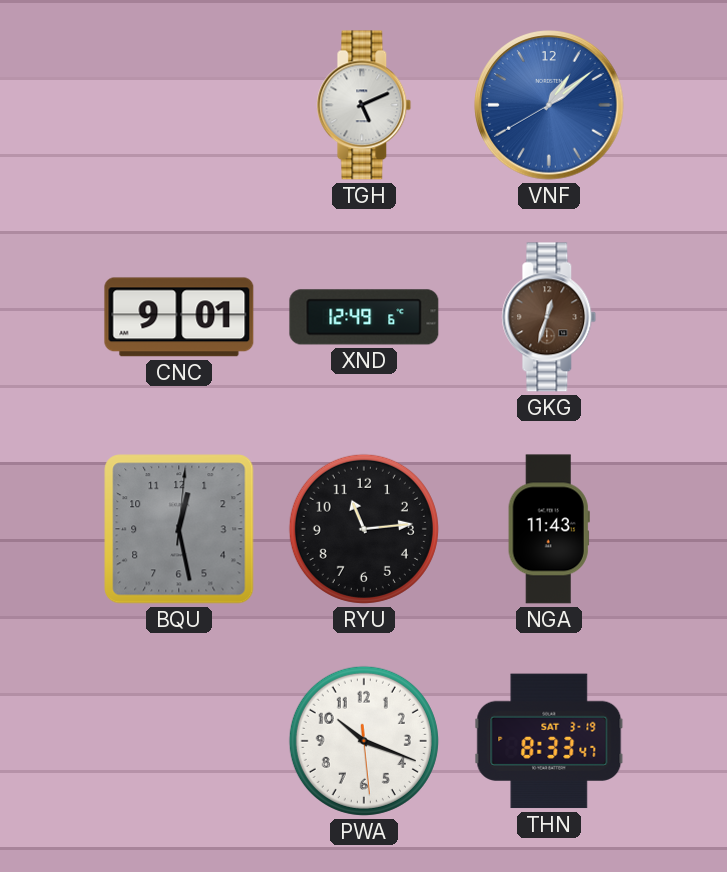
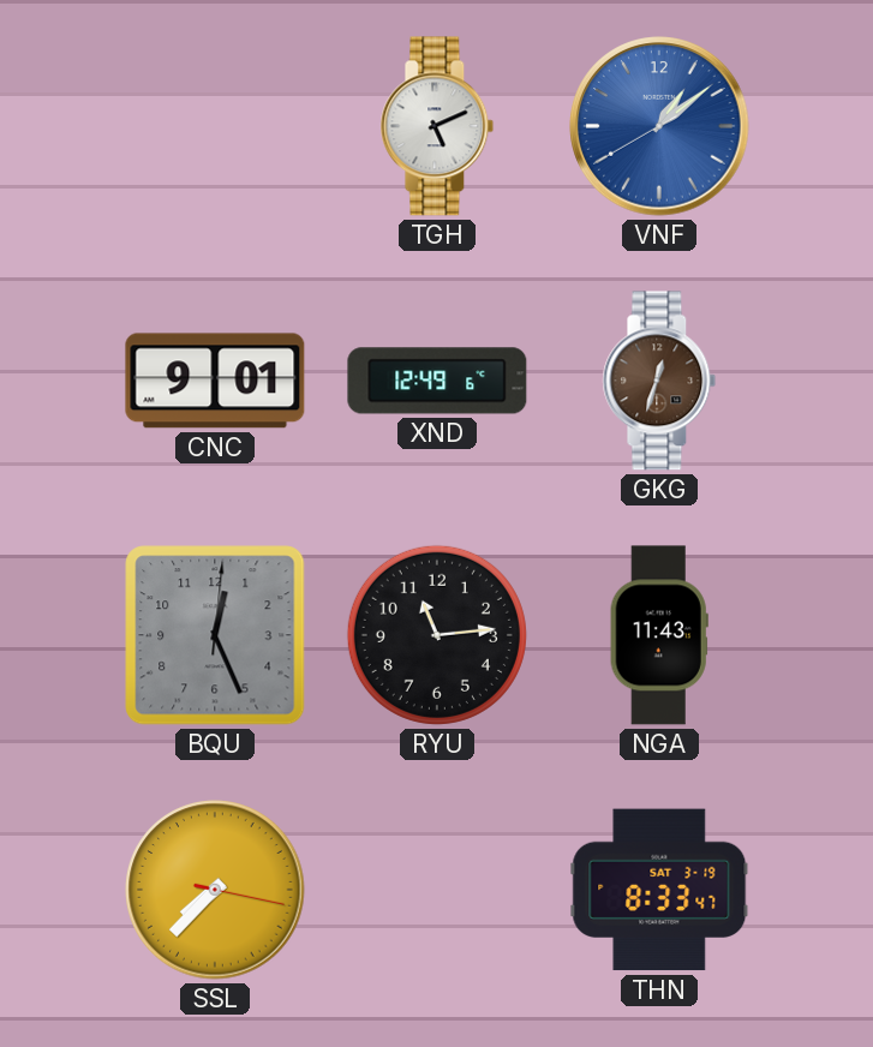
BQU: 12:28 -> 12:26
SSL: none -> 7:37
PWA: 10:18 -> none
